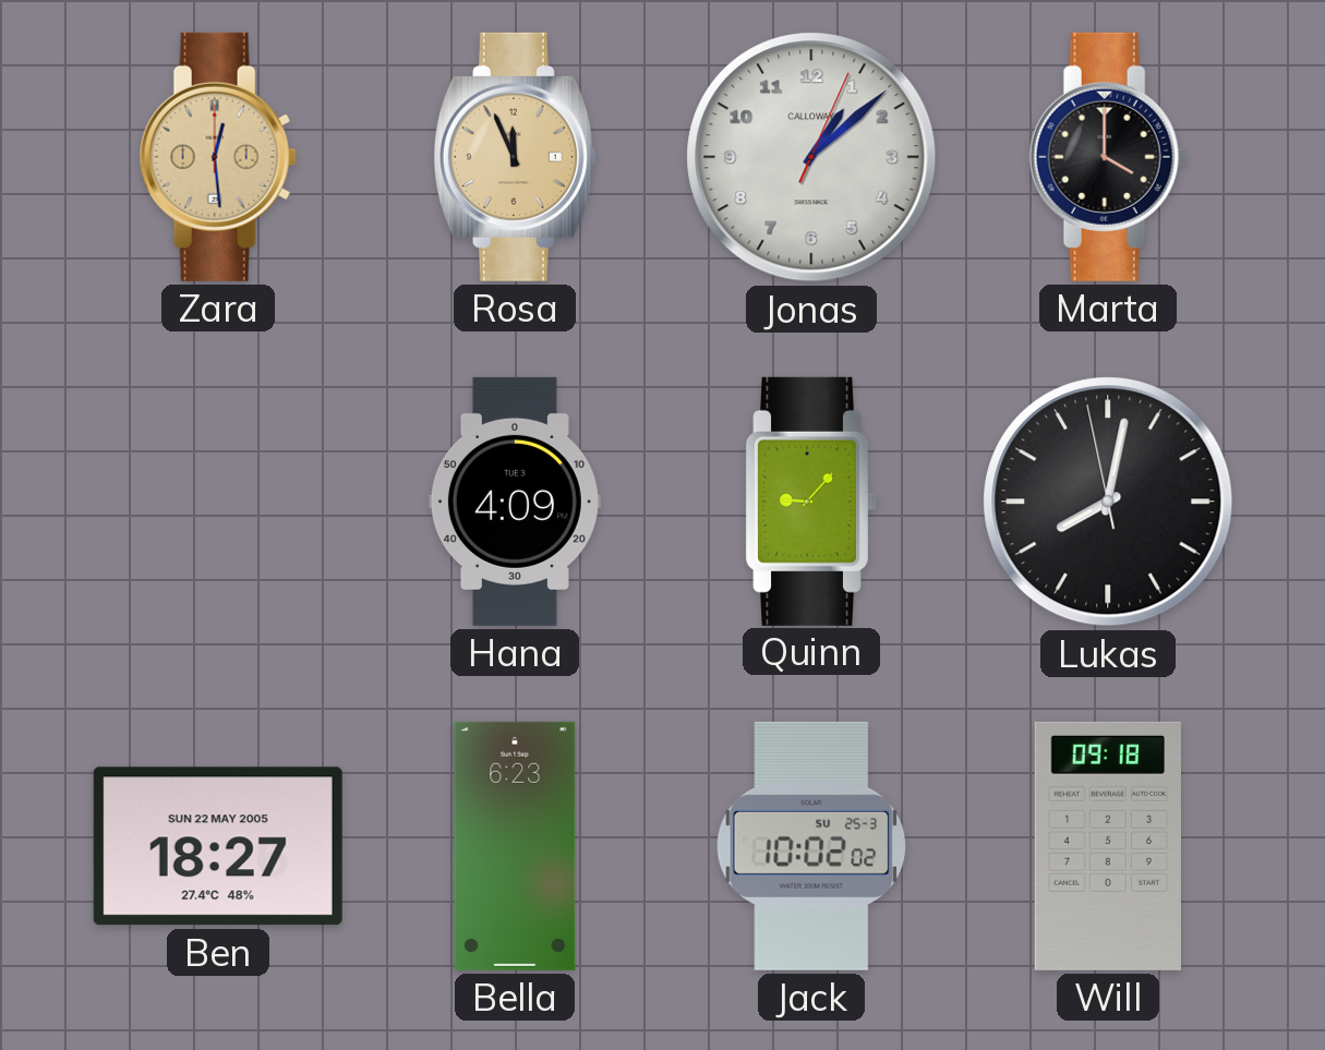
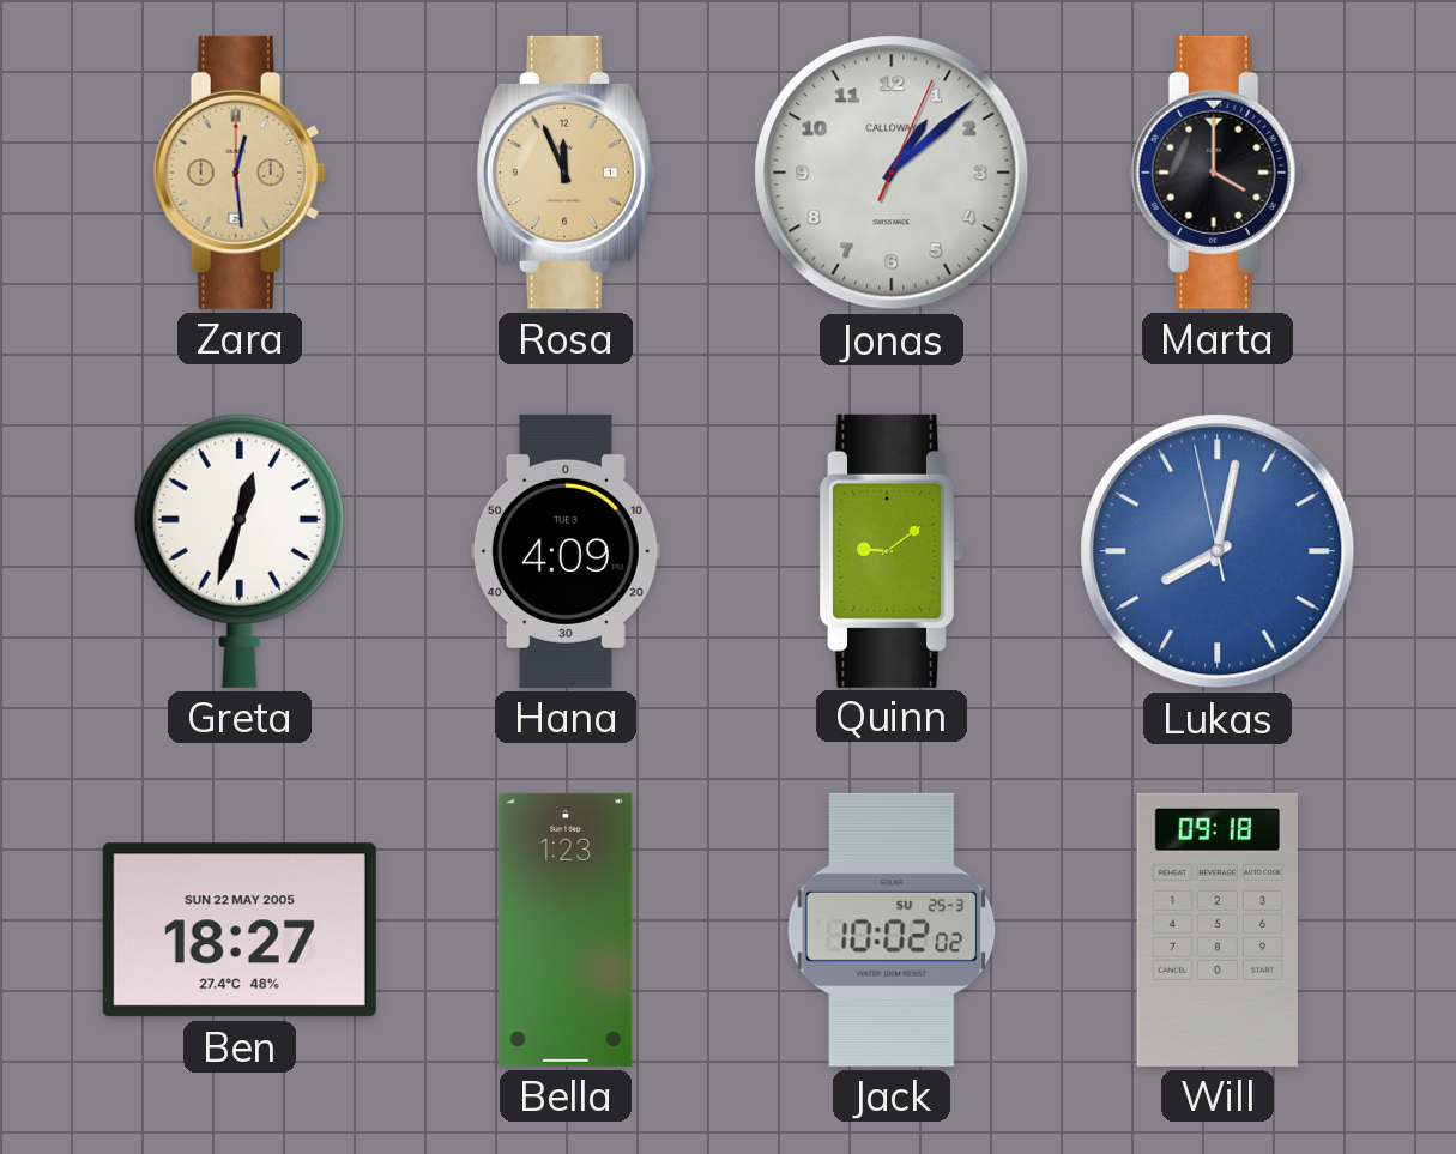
Greta: none -> 12:33
Quinn: 9:07 -> 9:09
Lukas dial: black -> blue
Bella: 6:23 -> 1:23
